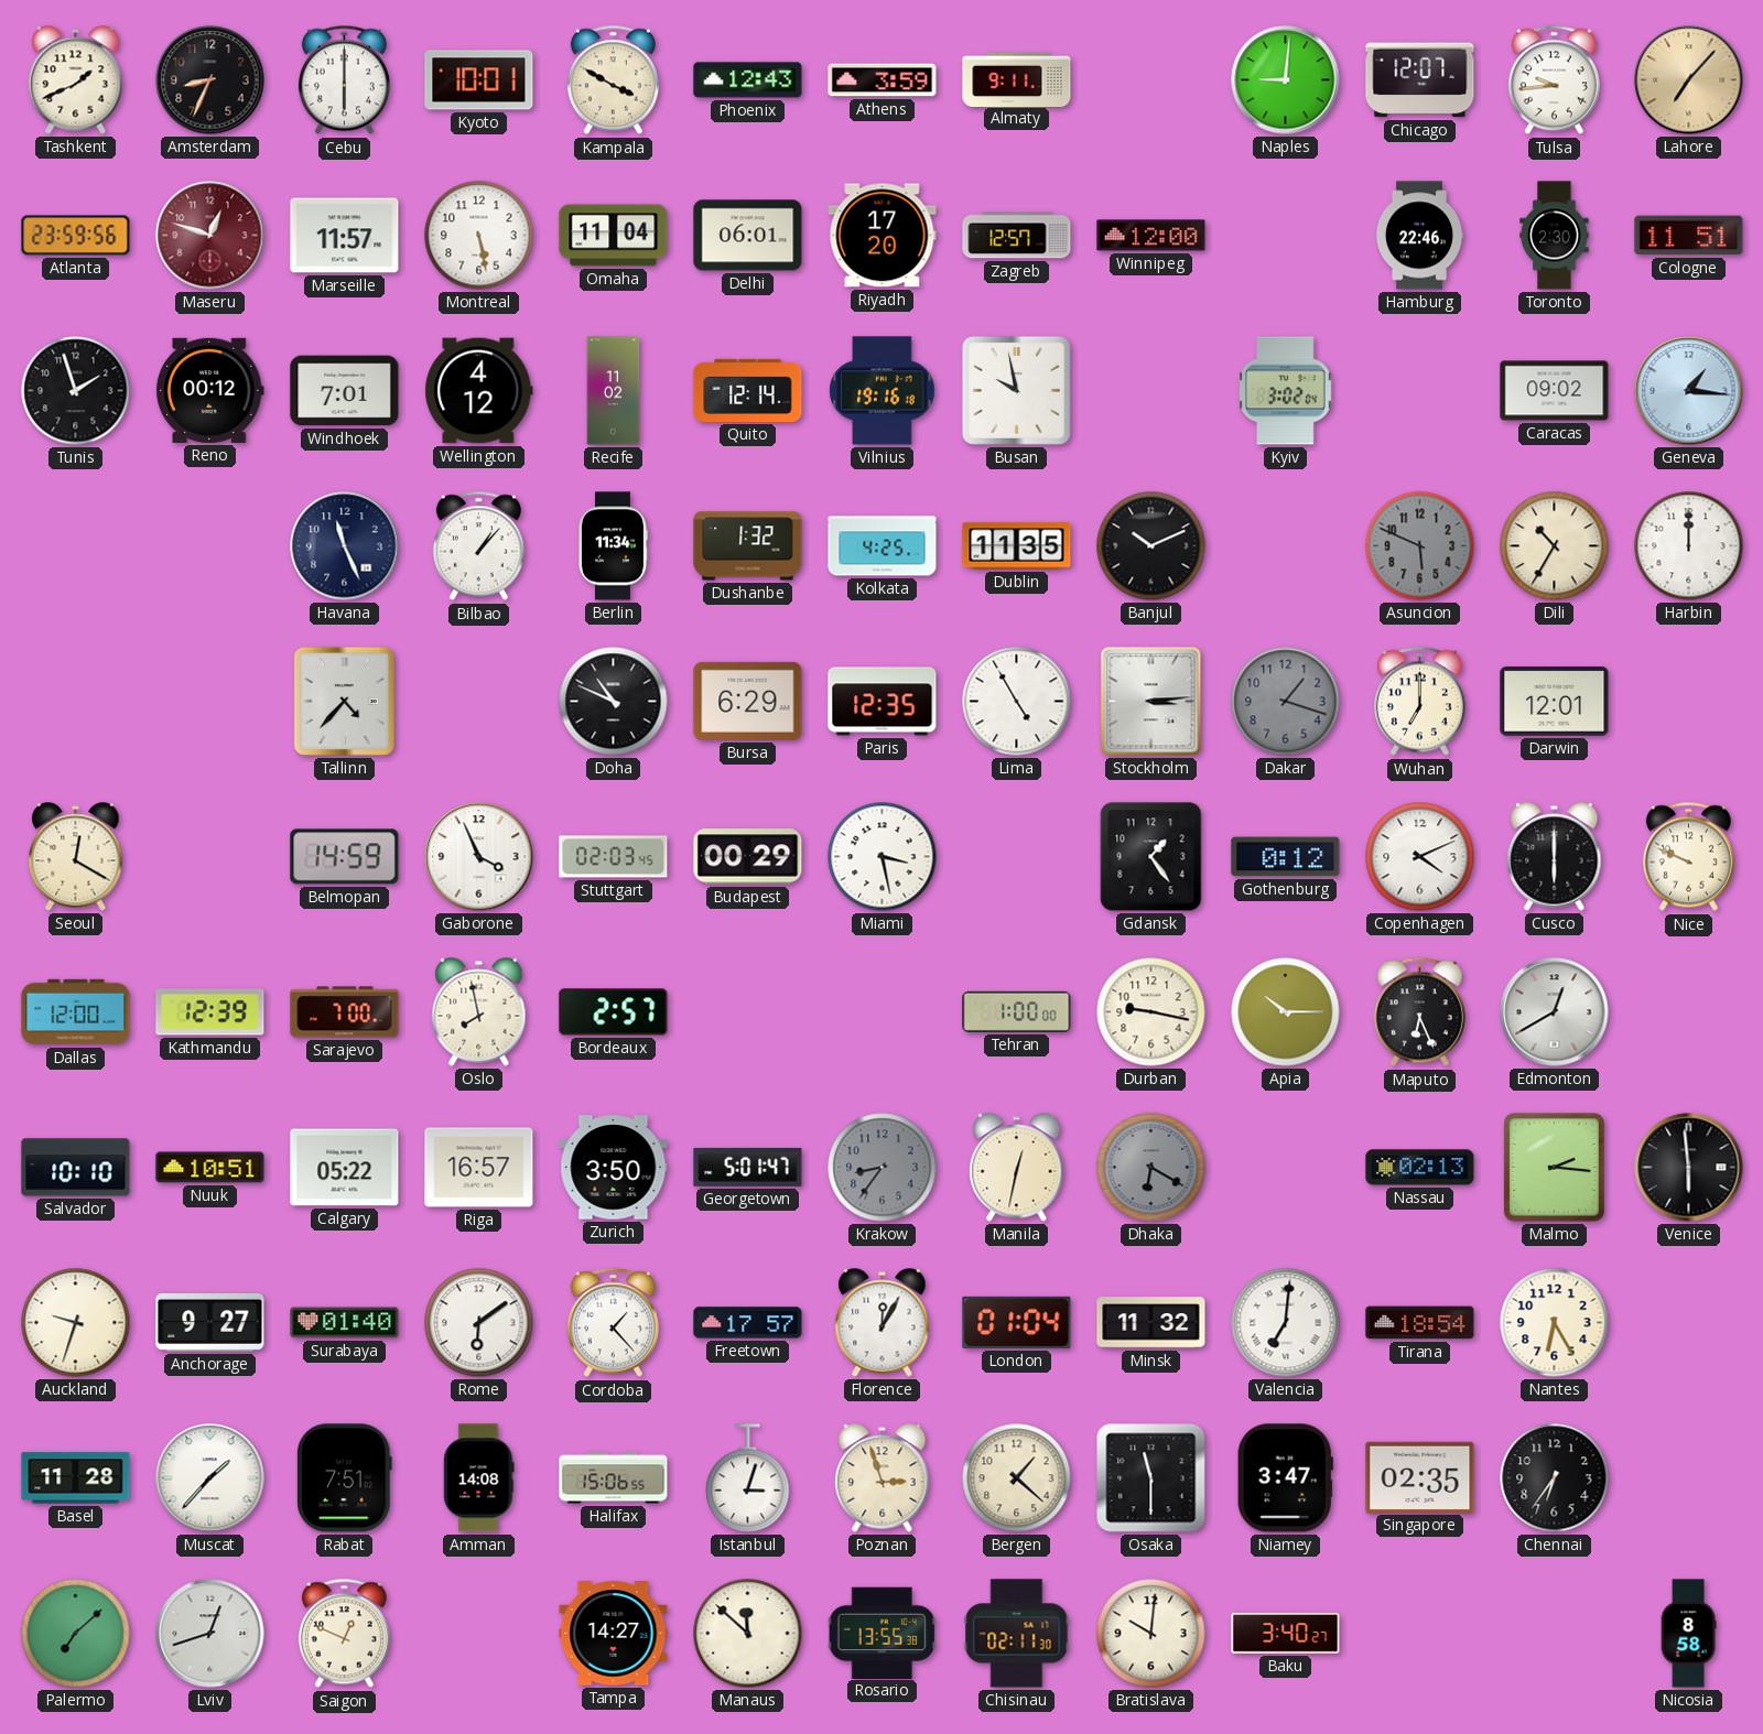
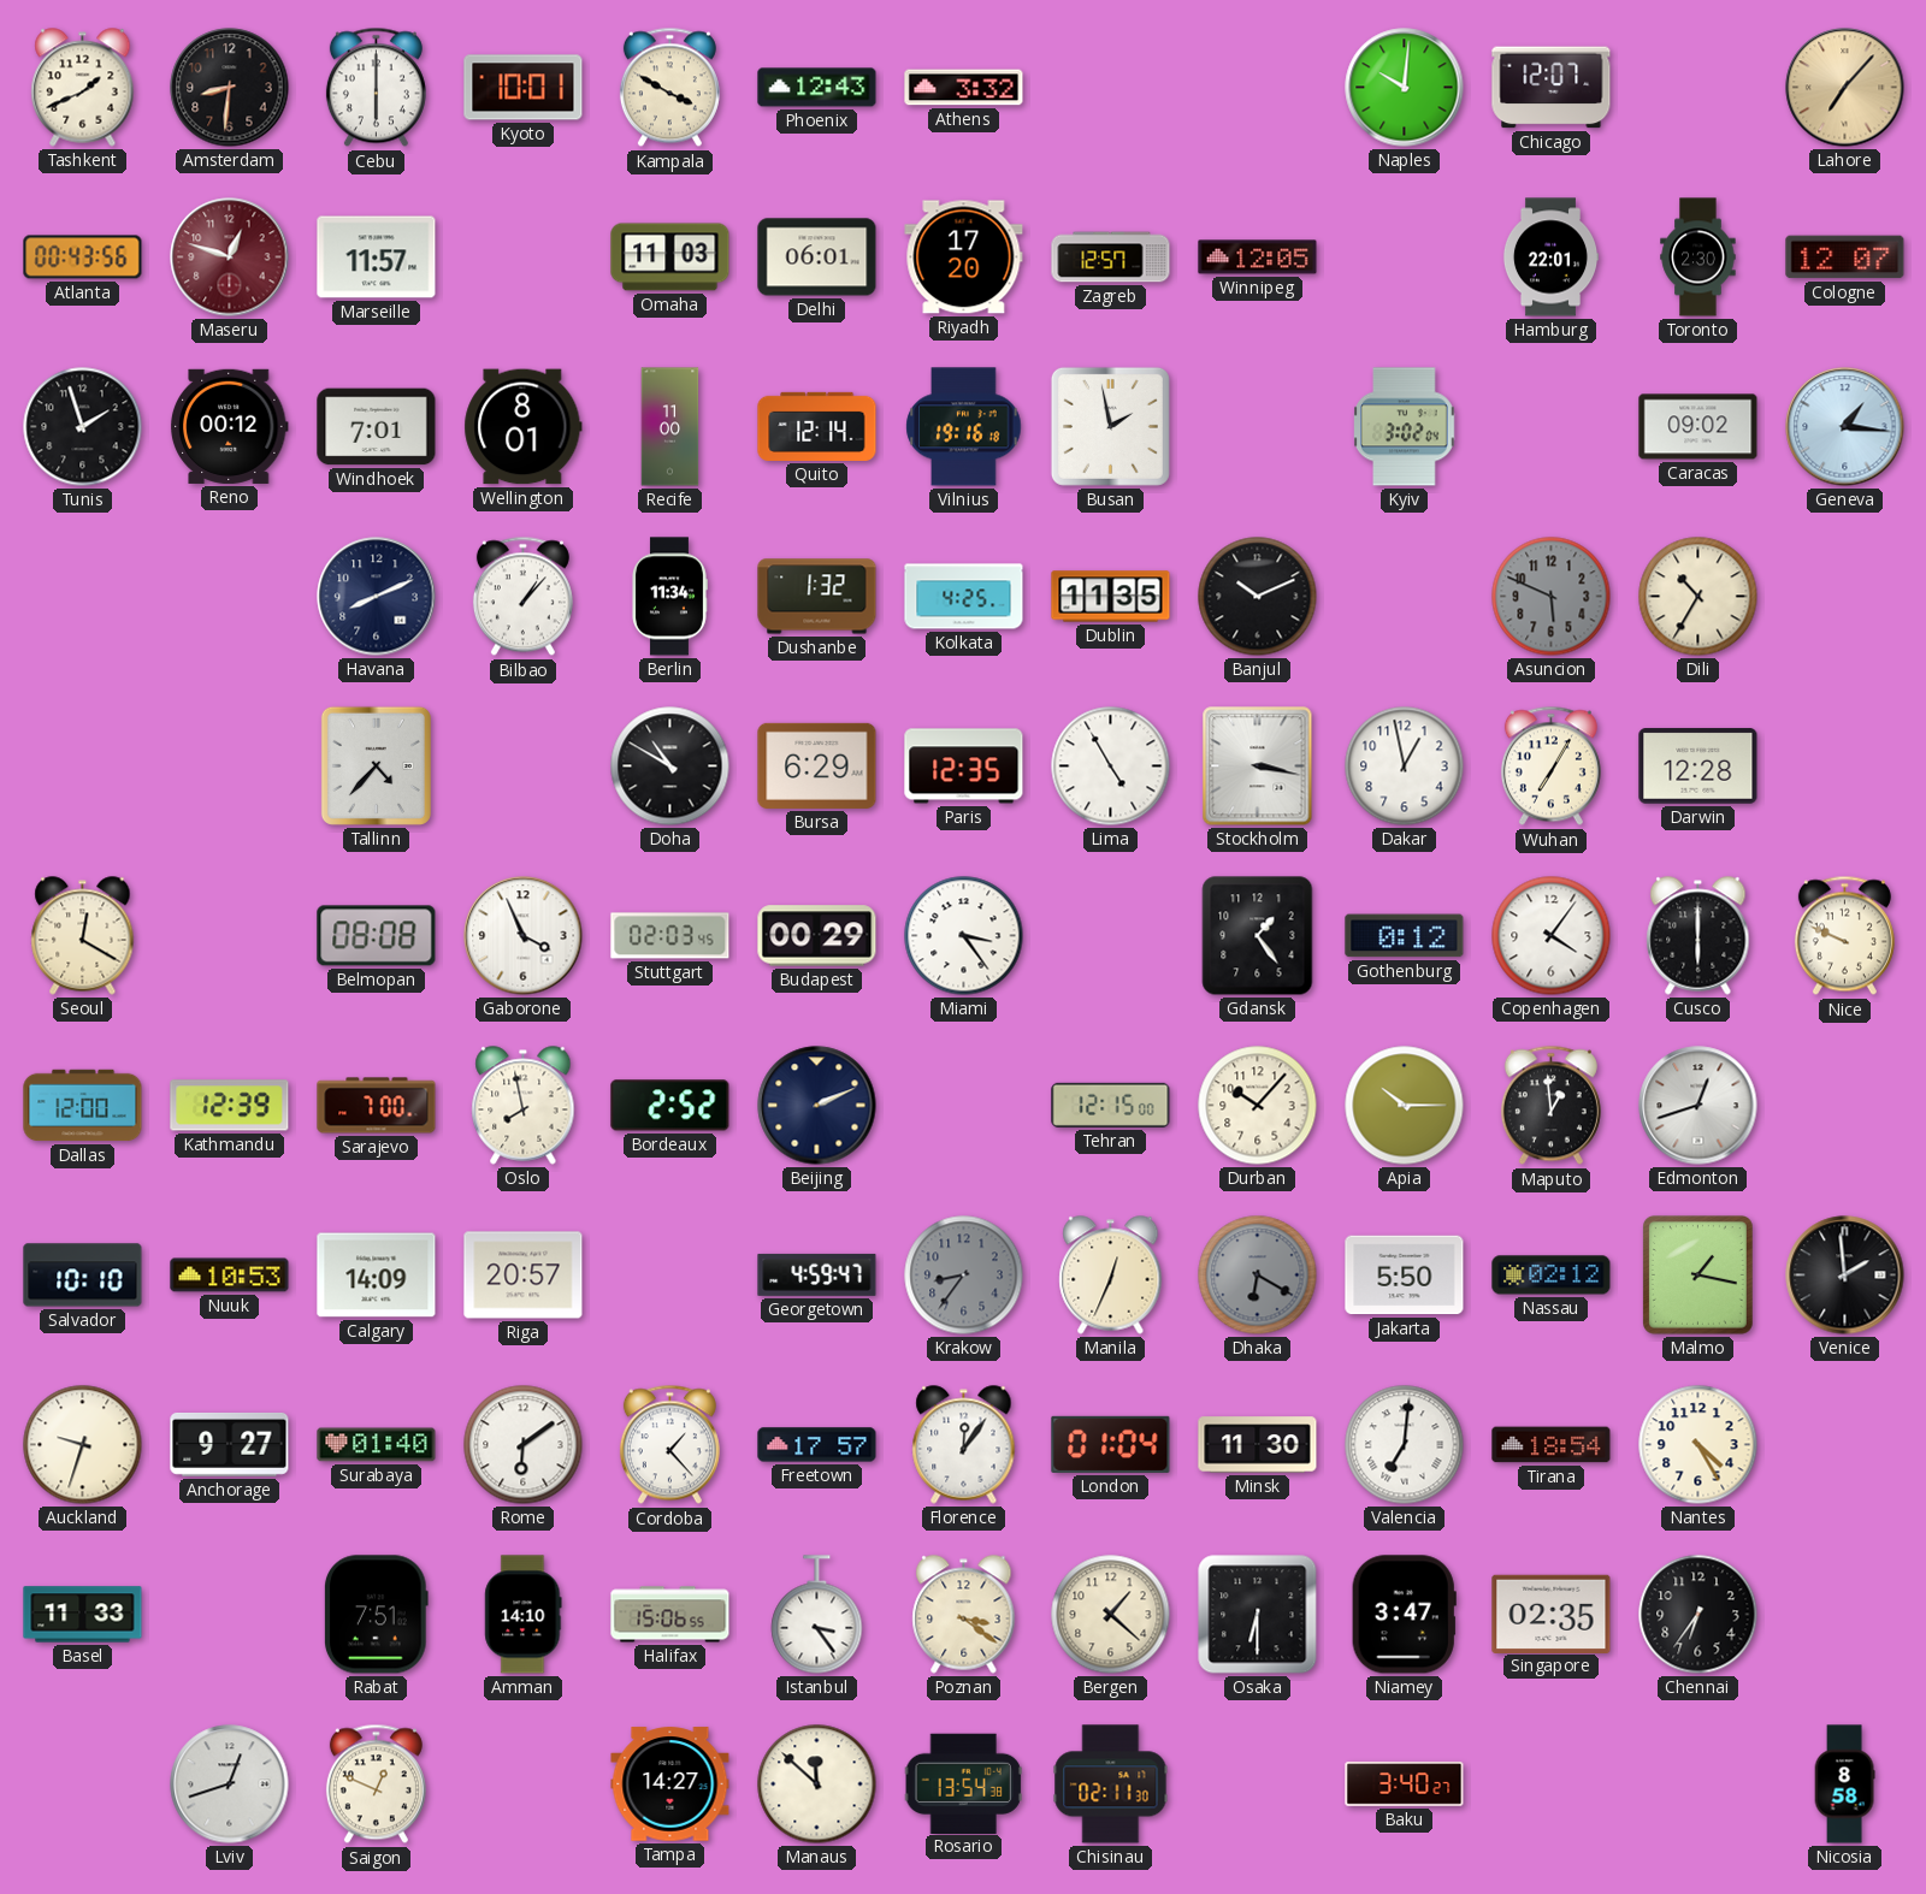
Amsterdam: 8:34 -> 8:31
Athens: 3:59 -> 3:32
Almaty: 9:11 -> none
Naples: 9:01 -> 10:01
Tulsa: 9:44 -> none
Atlanta: 23:59 -> 00:43
Montreal: 5:28 -> none
Omaha: 11:04 -> 11:03
Winnipeg: 12:00 -> 12:05
Hamburg: 22:46 -> 22:01
Cologne: 11:51 -> 12:07
Wellington: 4:12 -> 8:01
Recife: 11:02 -> 11:00
Busan: 9:58 -> 1:58
Havana: 11:26 -> 8:11
Harbin: 12:00 -> none
Doha: 10:49 -> 10:50
Stockholm: 3:14 -> 3:17
Dakar: 1:18 -> 12:58
Dakar dial: grey -> white
Wuhan: 7:00 -> 7:05
Darwin: 12:01 -> 12:28
Belmopan: 14:59 -> 08:08
Miami: 3:28 -> 3:24
Copenhagen: 4:11 -> 4:06
Bordeaux: 2:57 -> 2:52
Beijing: none -> 2:11
Tehran: 1:00 -> 12:15
Durban: 9:17 -> 10:07
Maputo: 6:26 -> 12:59
Edmonton: 12:40 -> 12:42
Nuuk: 10:51 -> 10:53
Calgary: 05:22 -> 14:09
Riga: 16:57 -> 20:57
Zurich: 3:50 -> none
Georgetown: 5:01 -> 4:59
Manila: 12:32 -> 12:34
Jakarta: none -> 5:50
Nassau: 02:13 -> 02:12
Malmo: 2:16 -> 1:17
Venice: 5:59 -> 1:59
Florence: 12:05 -> 12:06
Minsk: 11:32 -> 11:30
Nantes: 6:25 -> 4:25
Basel: 11:28 -> 11:33
Muscat: 1:37 -> none
Amman: 14:08 -> 14:10
Istanbul: 3:03 -> 3:24
Poznan: 2:57 -> 3:21
Osaka: 11:30 -> 6:30
Palermo: 7:08 -> none
Rosario: 13:55 -> 13:54
Bratislava: 10:01 -> none
